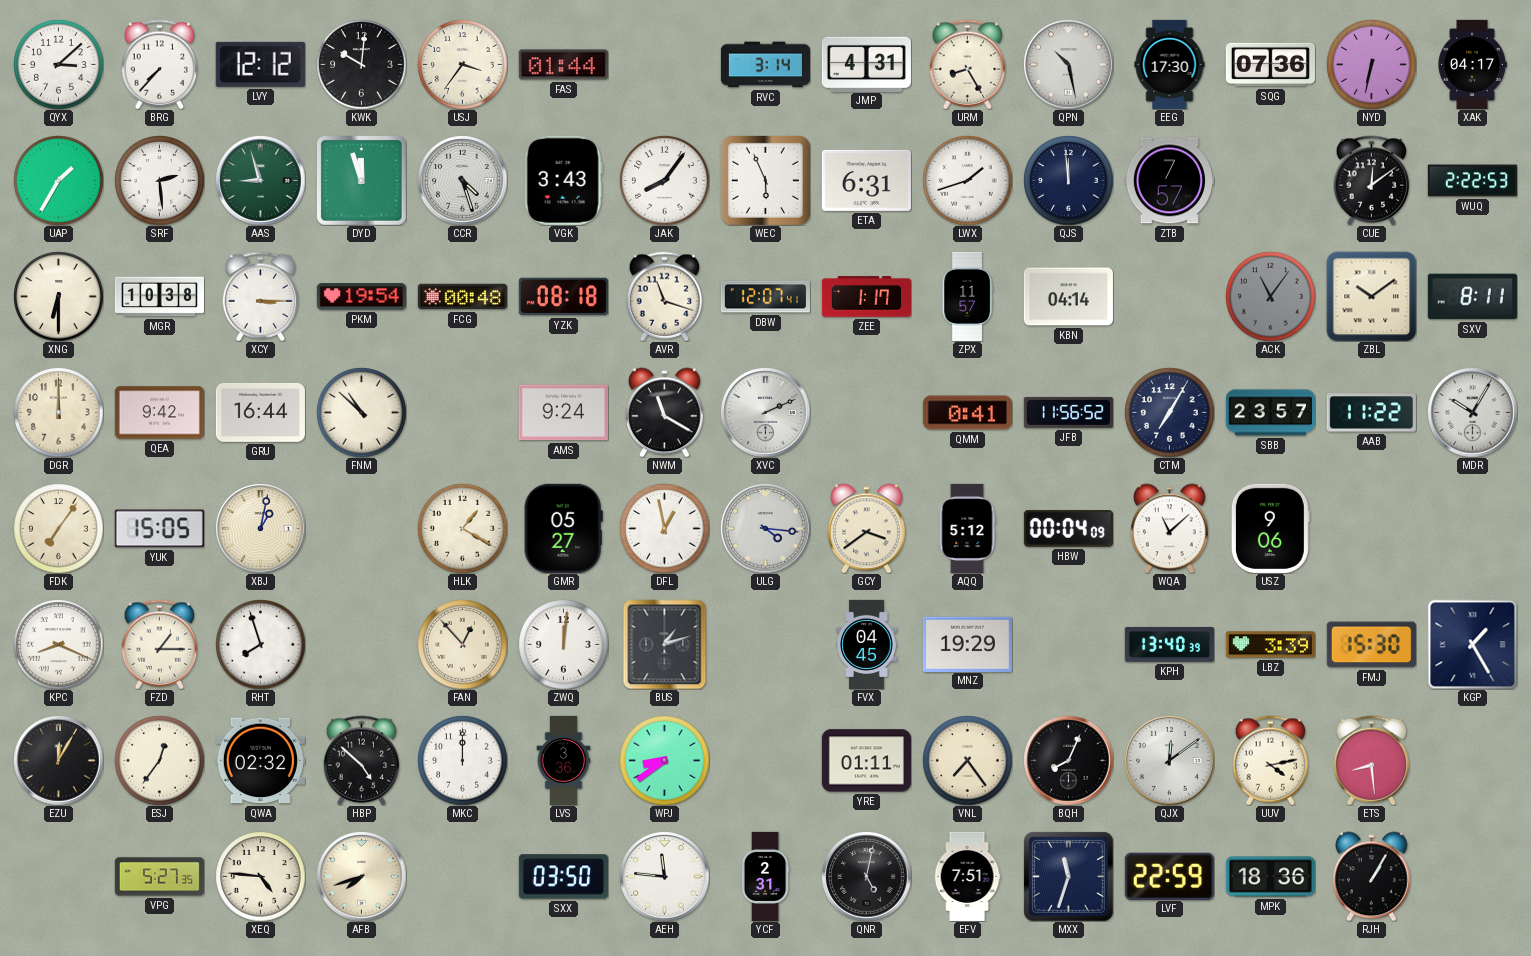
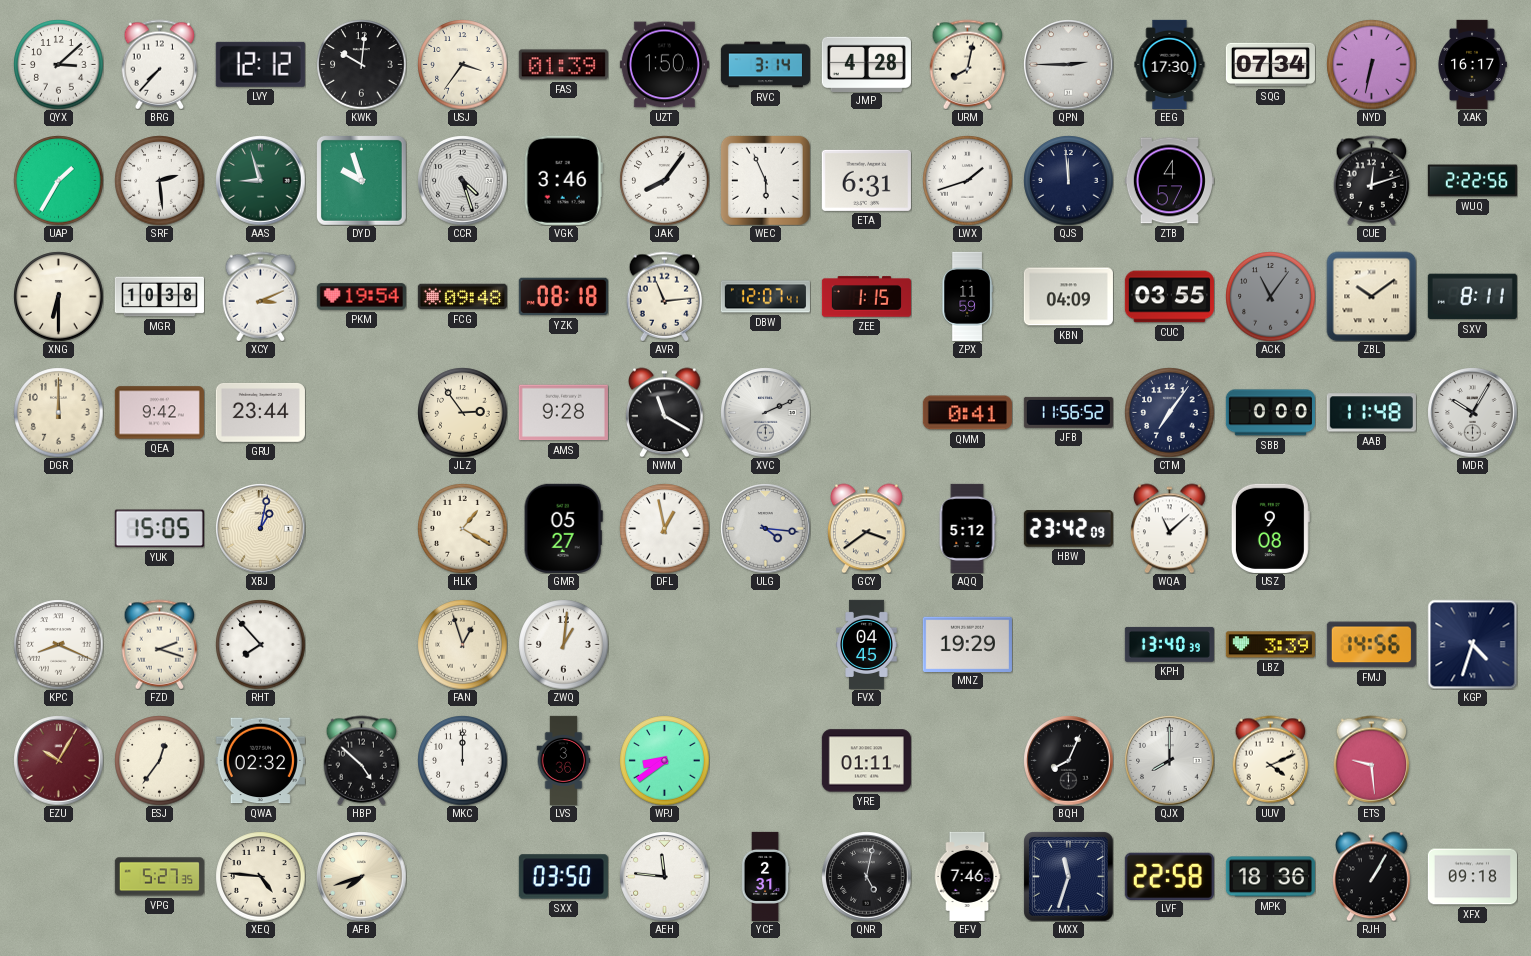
FAS: 01:44 -> 01:39
UZT: none -> 1:50
JMP: 4:31 -> 4:28
URM: 8:25 -> 8:02
QPN: 10:28 -> 2:45
SQG: 07:36 -> 07:34
XAK: 04:17 -> 16:17
DYD: 11:57 -> 9:57
VGK: 3:43 -> 3:46
ZTB: 7:57 -> 4:57
CUE: 12:09 -> 12:12
WUQ: 2:22:53 -> 2:22:56
XCY: 3:15 -> 3:11
FCG: 00:48 -> 09:48
AVR: 11:18 -> 11:14
ZEE: 1:17 -> 1:15
ZPX: 11:57 -> 11:59
KBN: 04:14 -> 04:09
CUC: none -> 03:55
GRU: 16:44 -> 23:44
FNM: 10:52 -> none
JLZ: none -> 2:54
AMS: 9:24 -> 9:28
CTM: 7:05 -> 7:06
SBB: 23:57 -> 0:00
AAB: 11:22 -> 11:48
FDK: 7:06 -> none
HBW: 00:04 -> 23:42
USZ: 9:06 -> 9:08
FZD: 1:15 -> 2:18
RHT: 7:57 -> 7:53
FAN: 12:53 -> 12:57
ZWQ: 12:01 -> 1:01
BUS: 1:12 -> none
FMJ: 15:30 -> 14:56
KGP: 1:25 -> 4:33
EZU: 12:05 -> 10:05
EZU dial: black -> burgundy
VNL: 7:24 -> none
QJX: 12:09 -> 8:00
UUV: 4:13 -> 4:11
ETS: 8:29 -> 9:29
EFV: 7:51 -> 7:46
LVF: 22:59 -> 22:58
XFX: none -> 09:18
